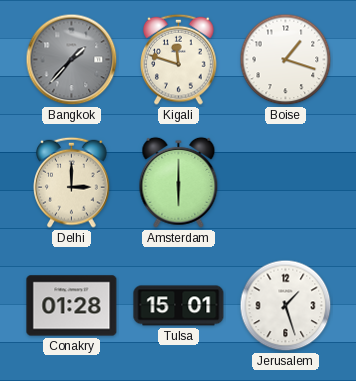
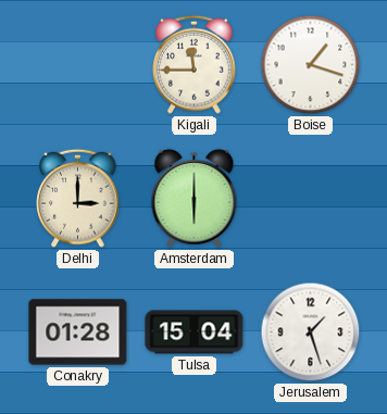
Bangkok: 1:37 -> none
Kigali: 11:48 -> 11:45
Tulsa: 15:01 -> 15:04
